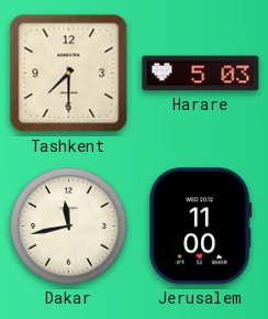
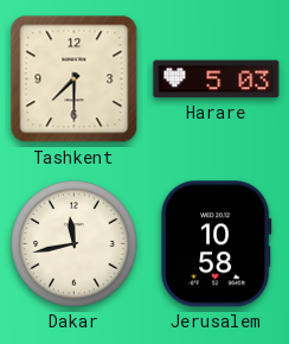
Jerusalem: 11:00 -> 10:58
